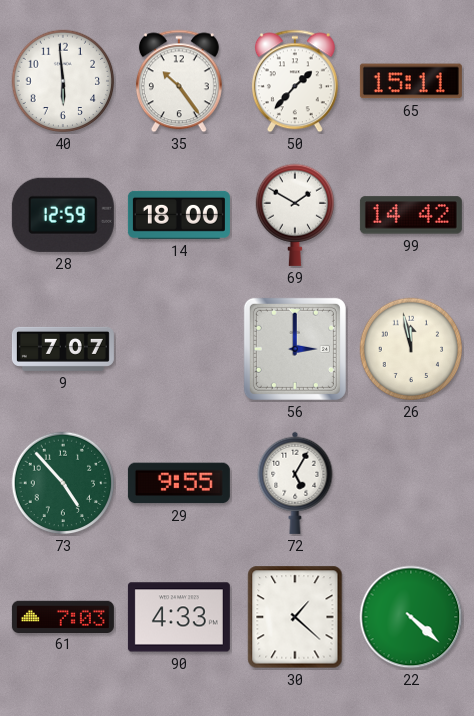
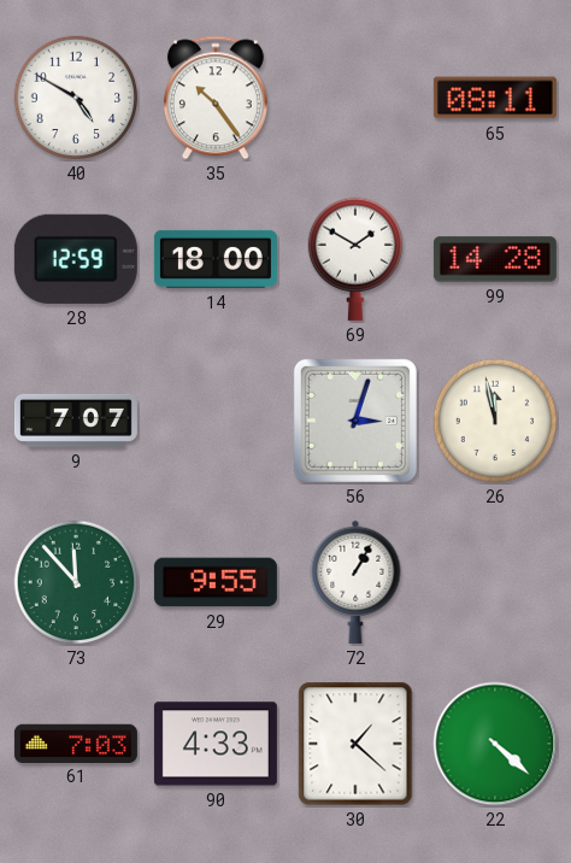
40: 5:59 -> 4:50
50: 1:37 -> none
65: 15:11 -> 08:11
99: 14:42 -> 14:28
56: 3:00 -> 3:03
73: 4:53 -> 11:53
72: 5:05 -> 1:05
